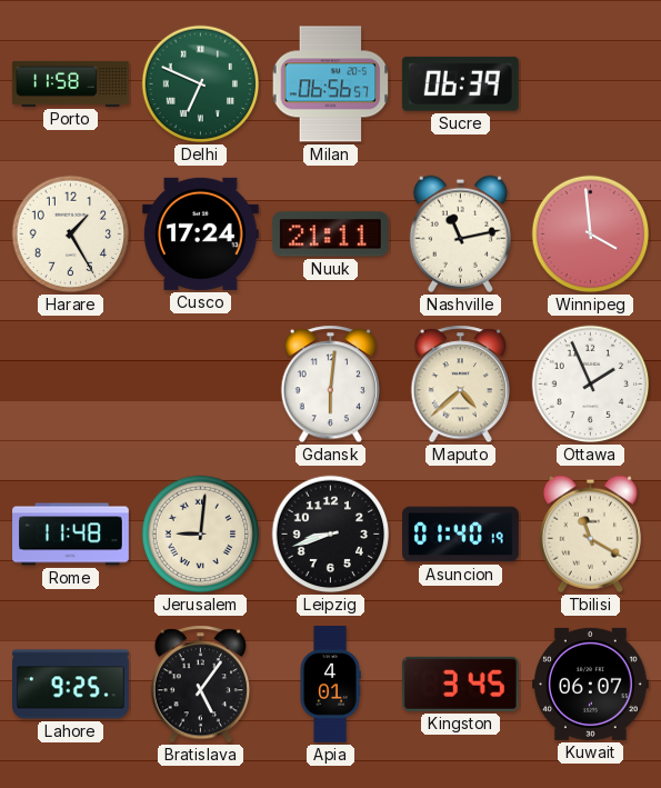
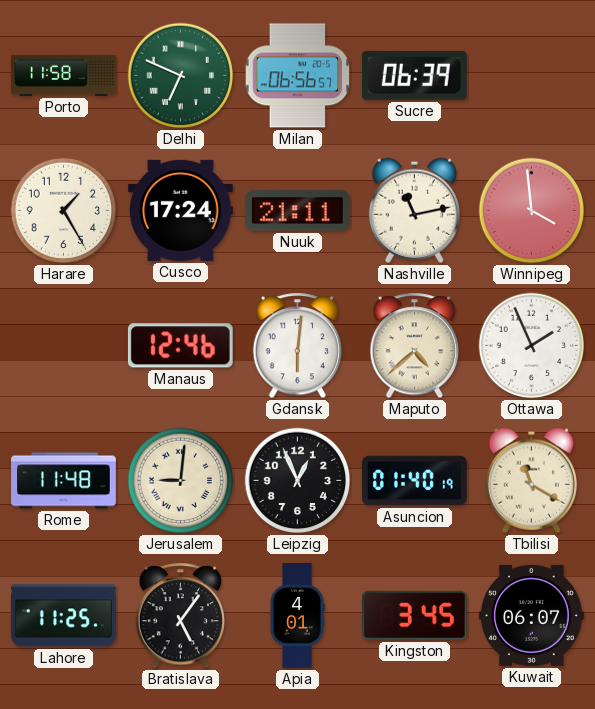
Manaus: none -> 12:46
Leipzig: 8:42 -> 12:56
Lahore: 9:25 -> 11:25
